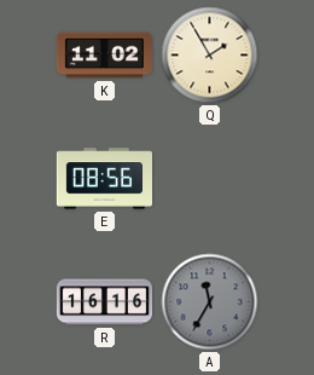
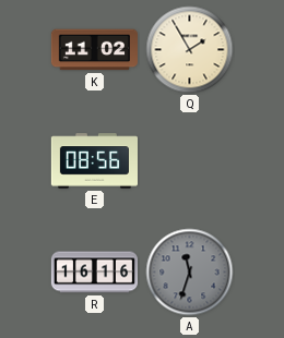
A: 11:35 -> 11:33
